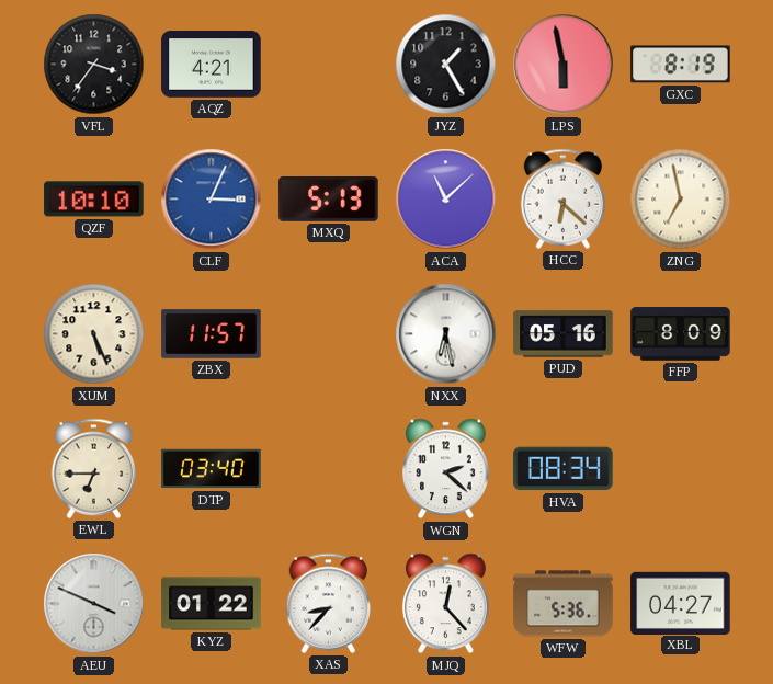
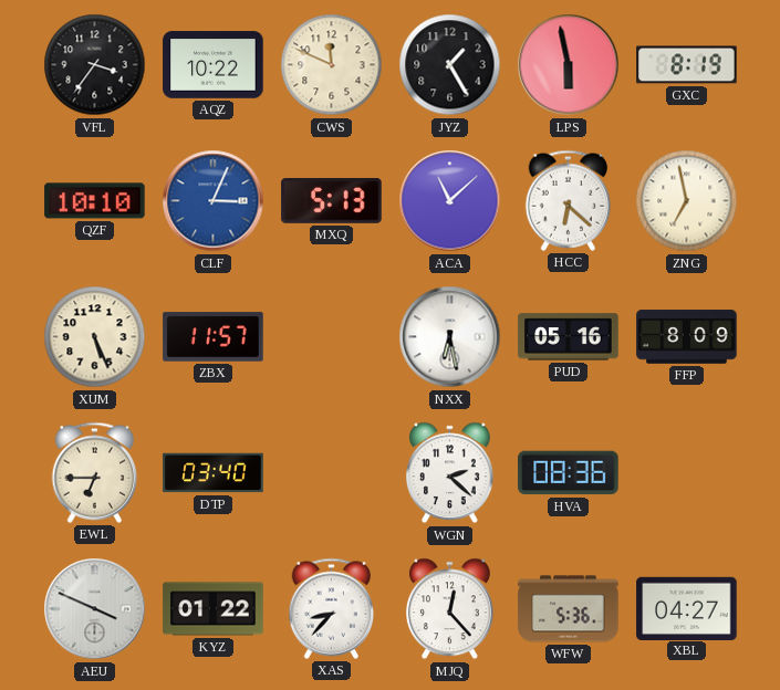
AQZ: 4:21 -> 10:22
CWS: none -> 11:49
HVA: 08:34 -> 08:36
